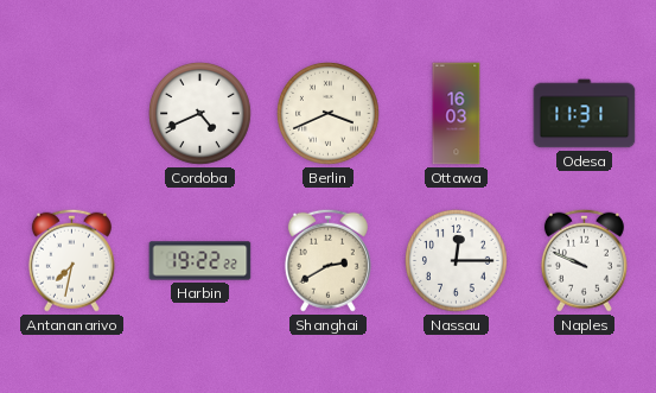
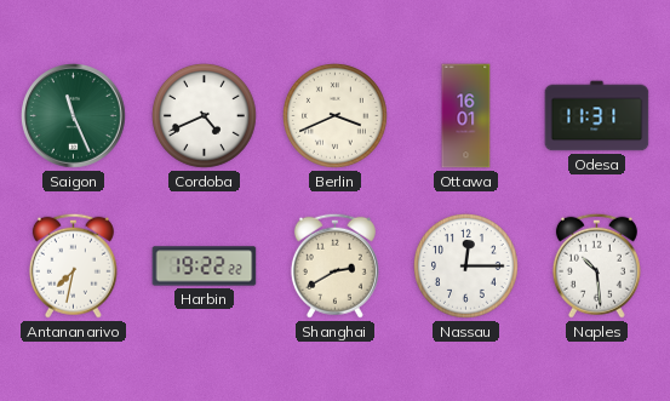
Saigon: none -> 11:26
Ottawa: 16:03 -> 16:01
Naples: 9:49 -> 10:29
